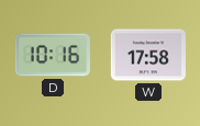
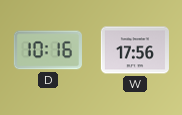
W: 17:58 -> 17:56
